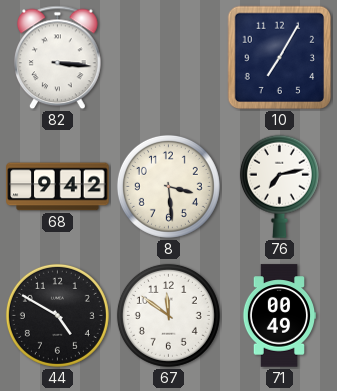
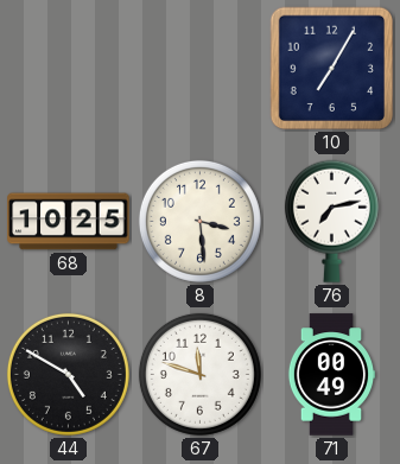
82: 3:16 -> none
68: 9:42 -> 10:25
67: 11:51 -> 11:48
